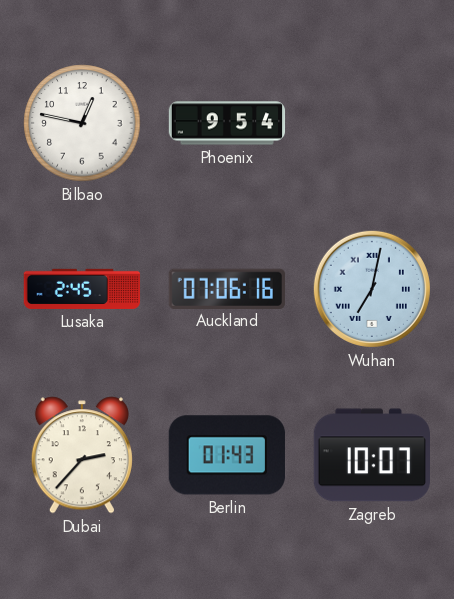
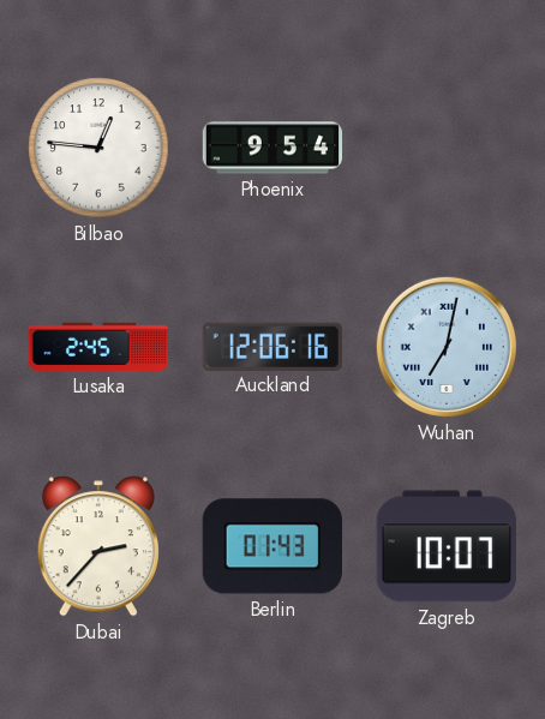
Bilbao: 12:47 -> 12:46
Auckland: 07:06 -> 12:06
